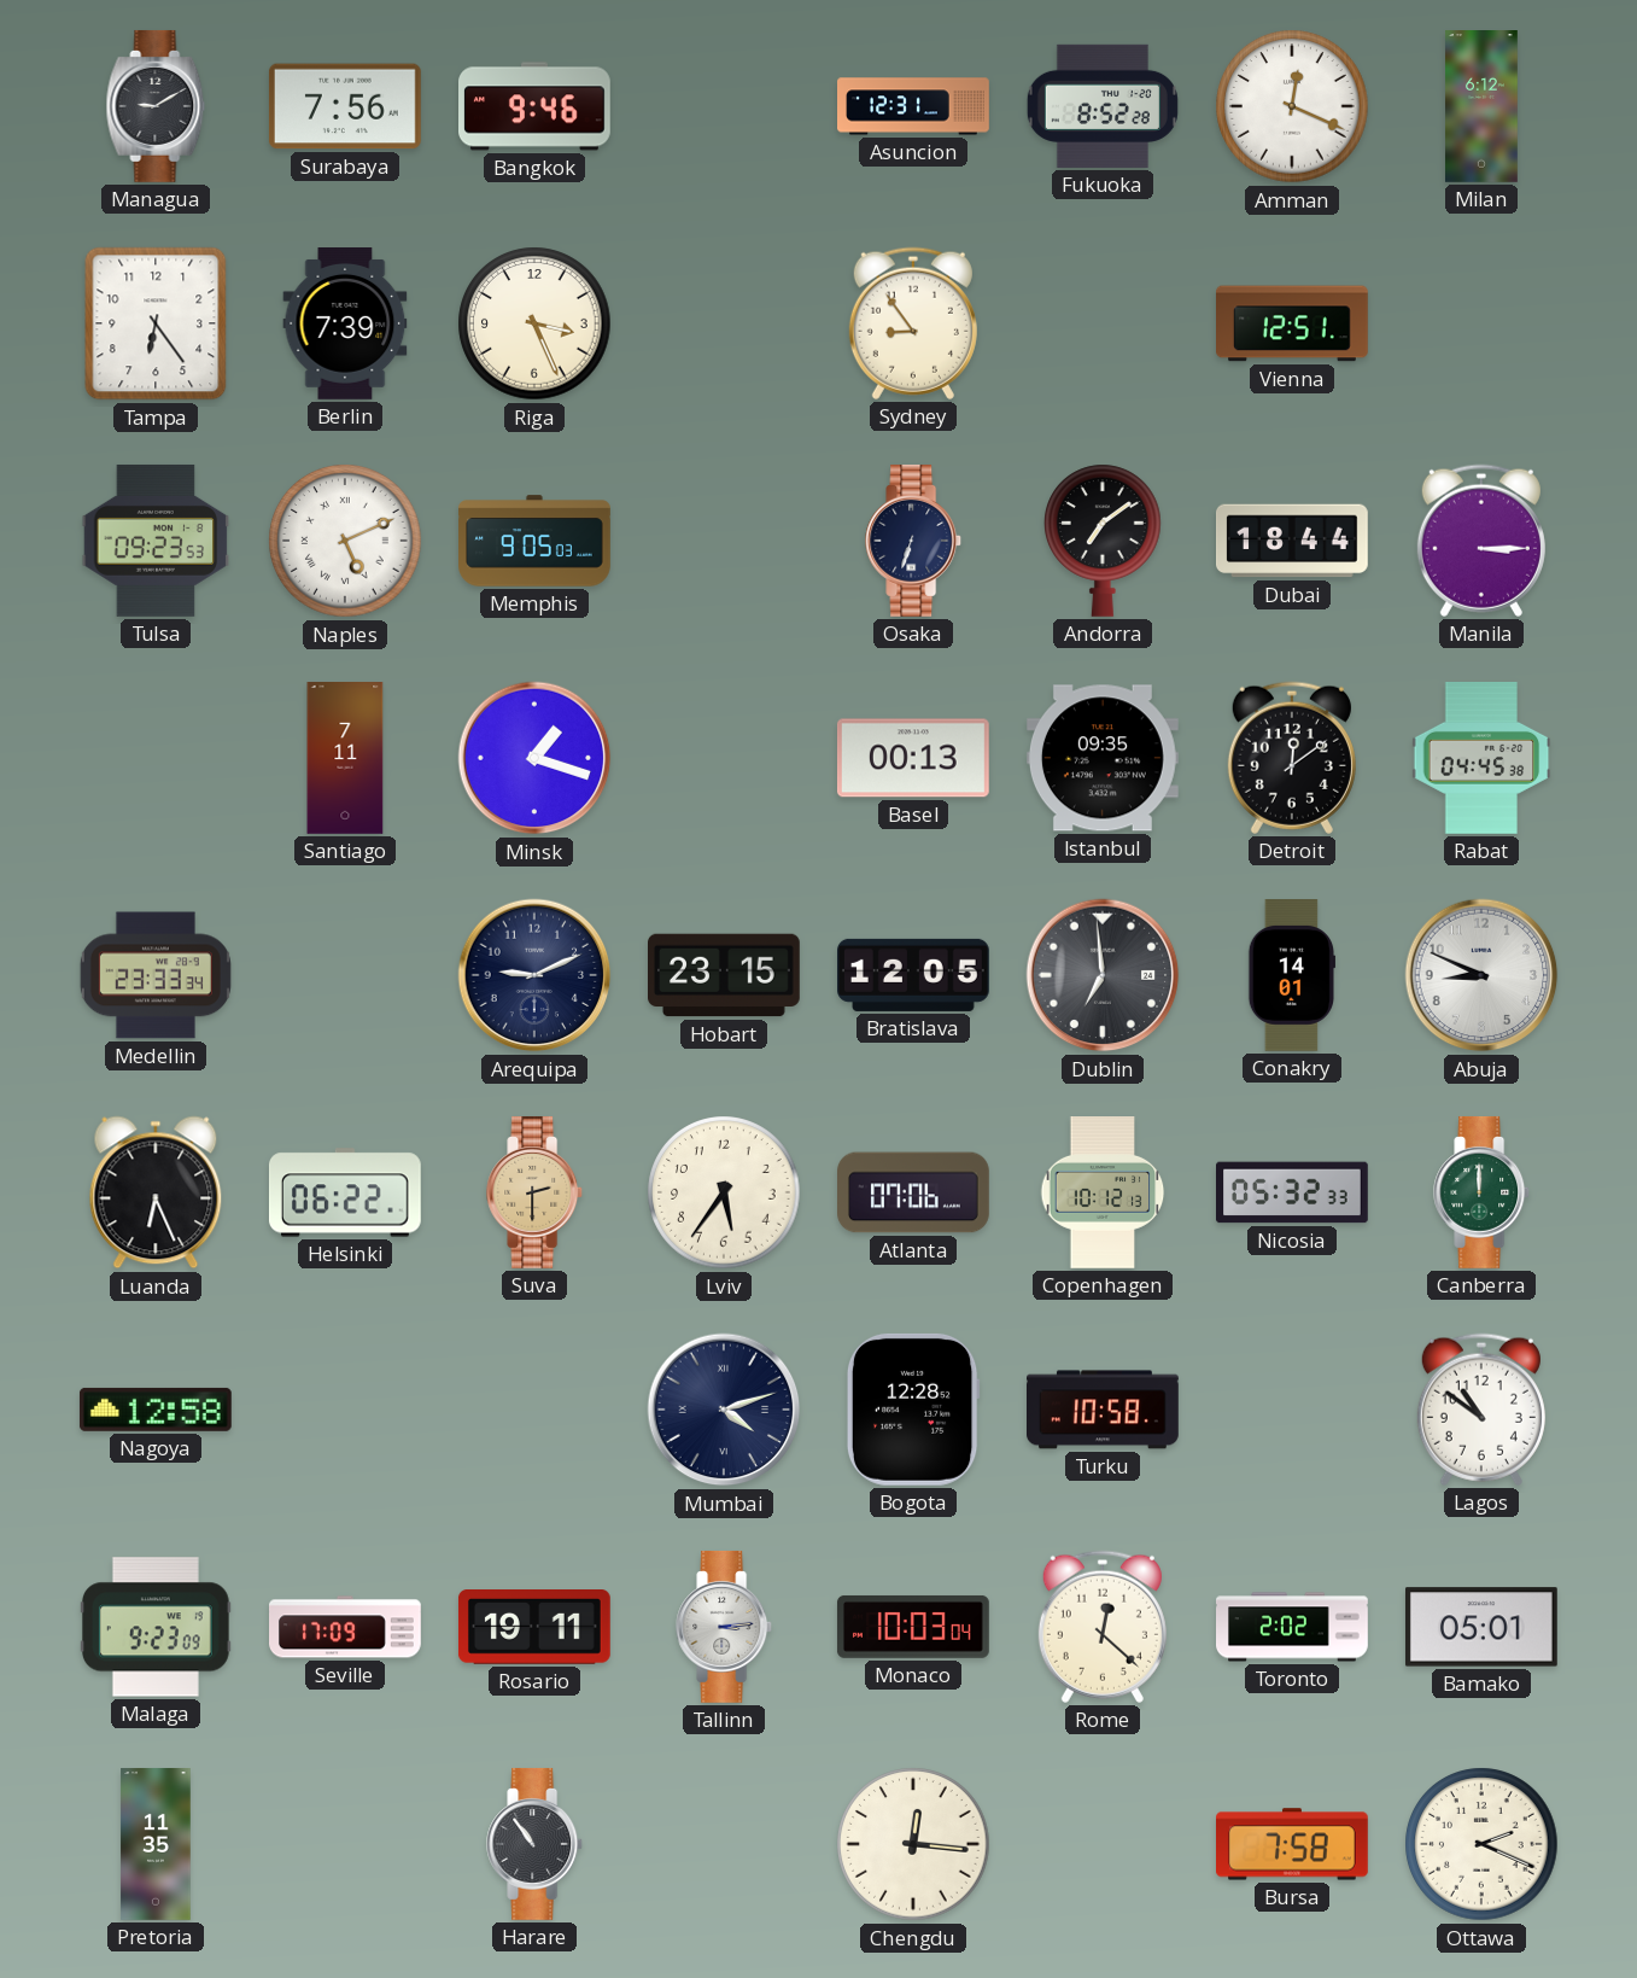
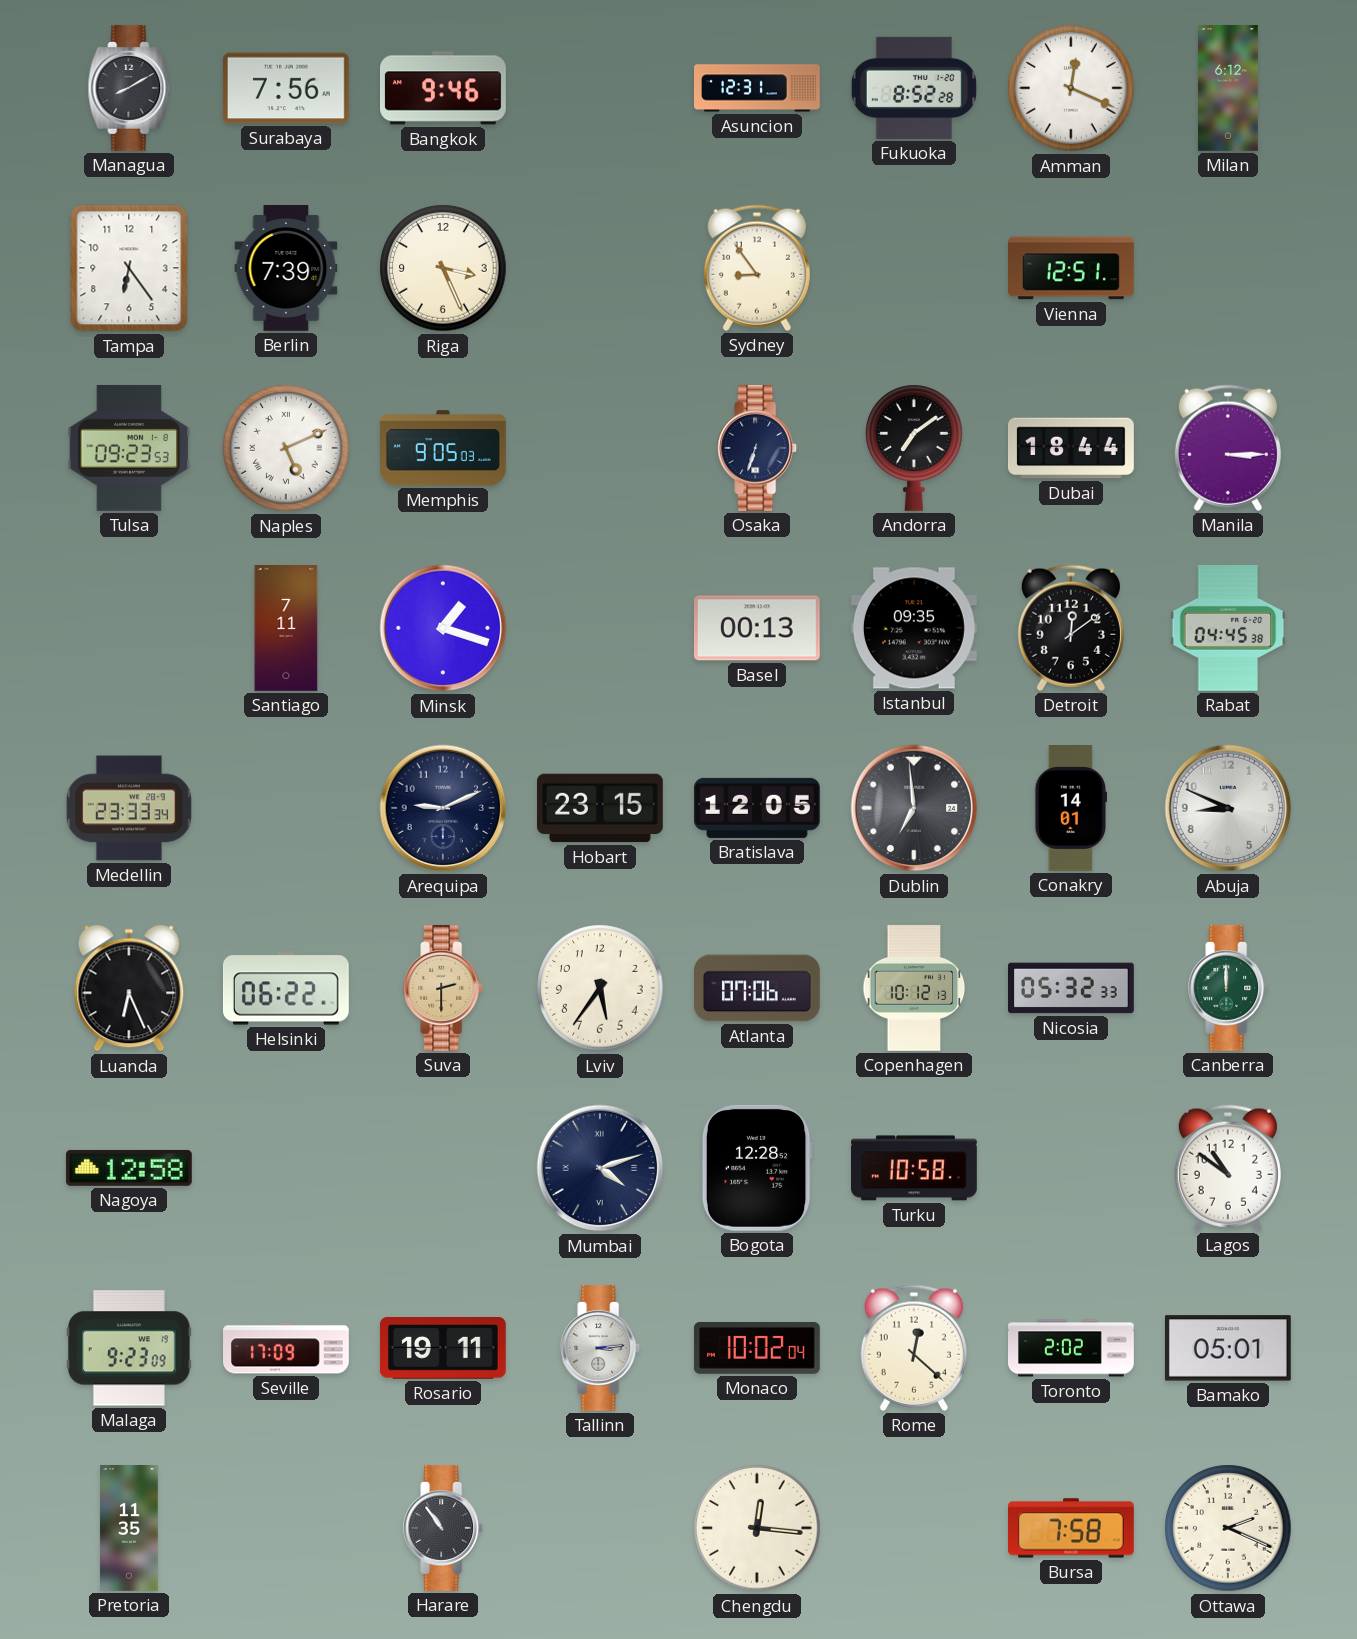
Managua: 9:10 -> 8:10
Monaco: 10:03 -> 10:02
